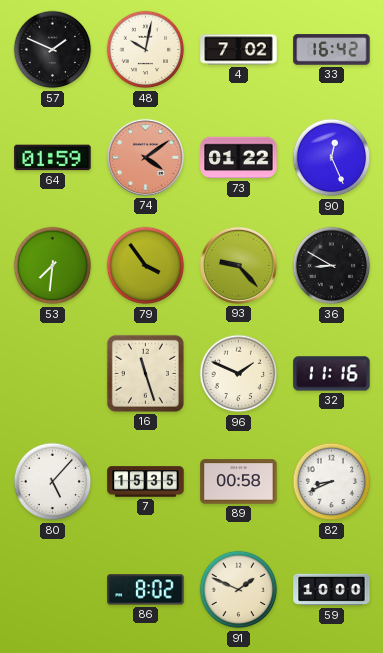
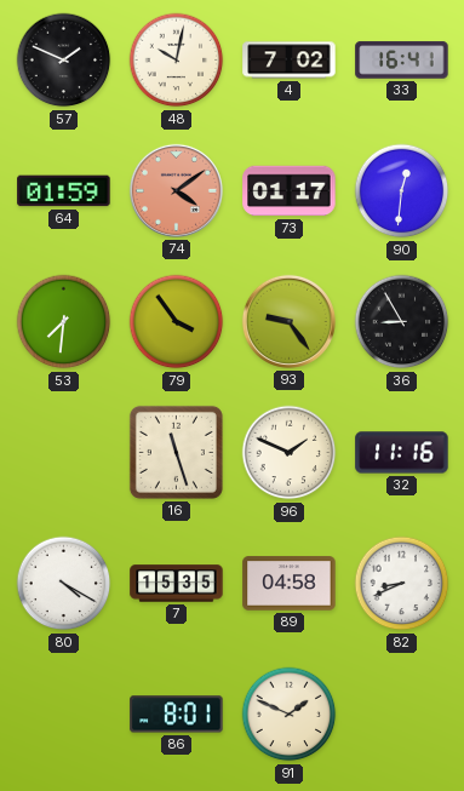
33: 16:42 -> 16:41
73: 01:22 -> 01:17
90: 12:26 -> 12:31
93: 9:23 -> 9:24
36: 8:50 -> 8:55
80: 5:07 -> 4:20
89: 00:58 -> 04:58
86: 8:02 -> 8:01
59: 10:00 -> none
